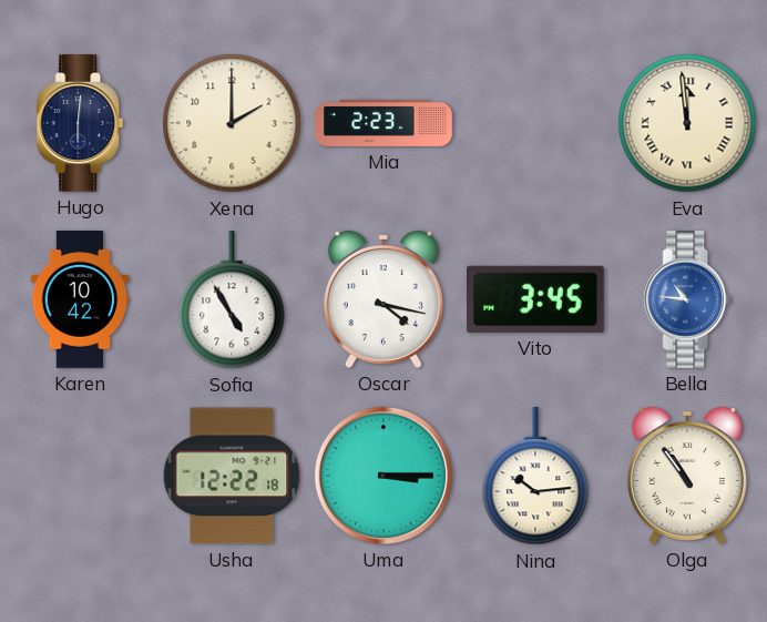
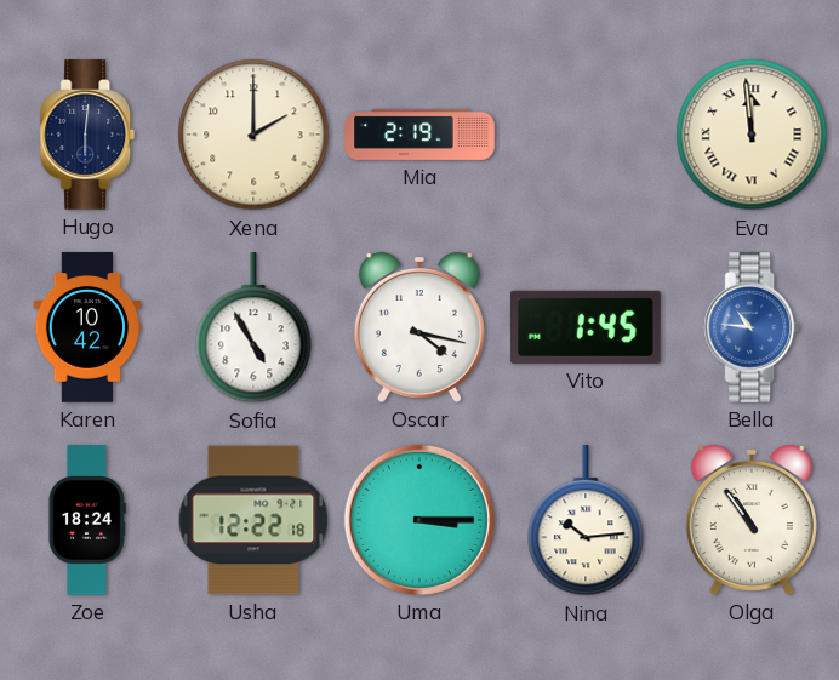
Mia: 2:23 -> 2:19
Vito: 3:45 -> 1:45
Zoe: none -> 18:24
